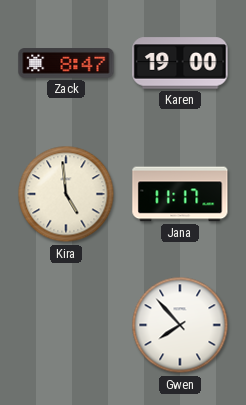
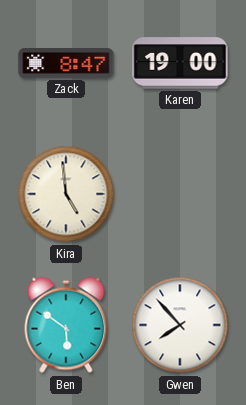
Jana: 11:17 -> none
Ben: none -> 5:51
